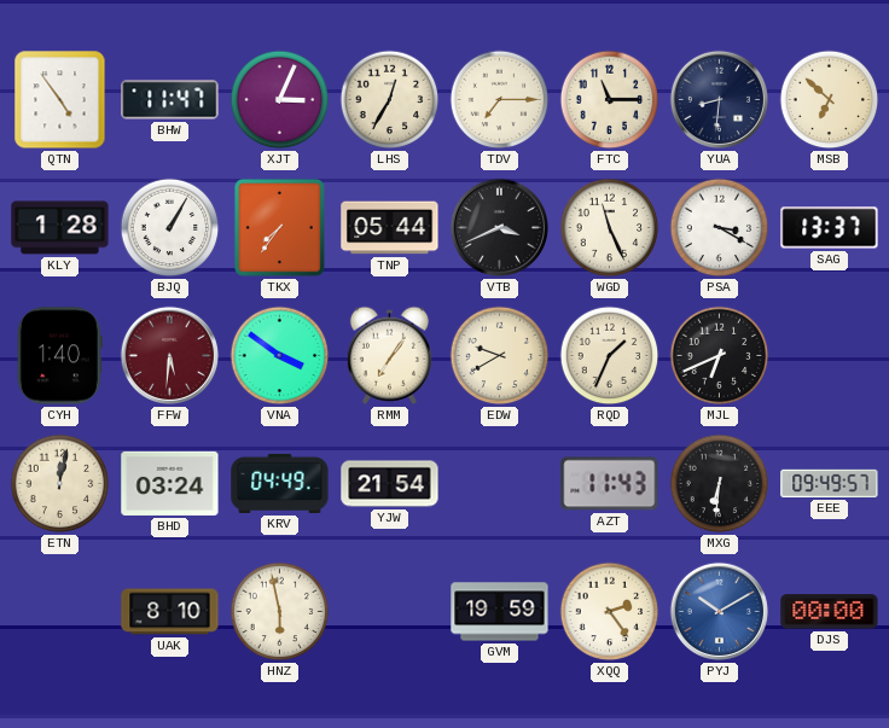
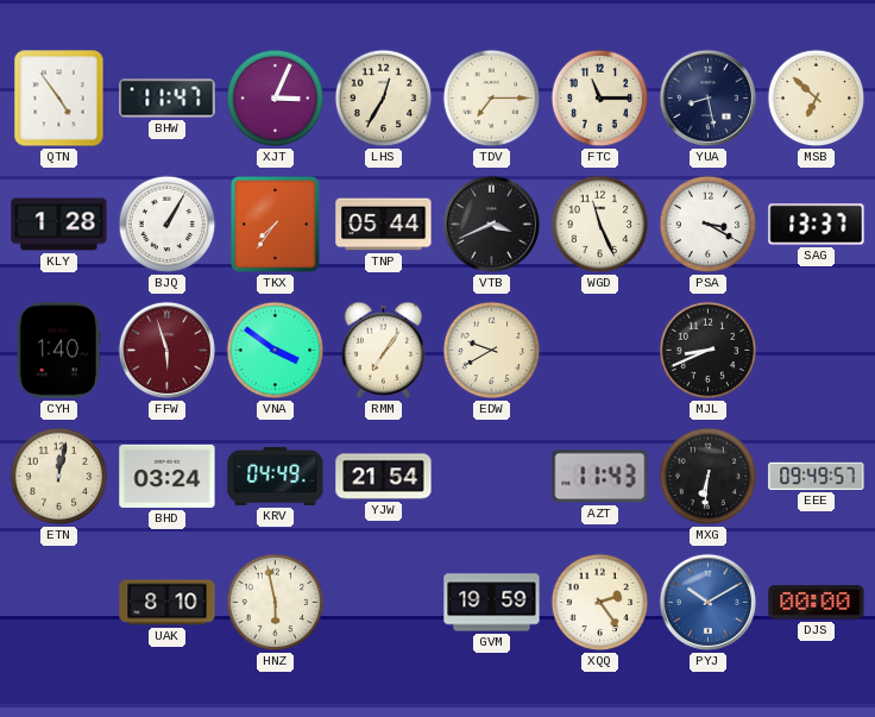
YUA: 8:31 -> 8:28
FFW: 5:31 -> 5:57
RQD: 1:34 -> none
MJL: 6:41 -> 8:41
